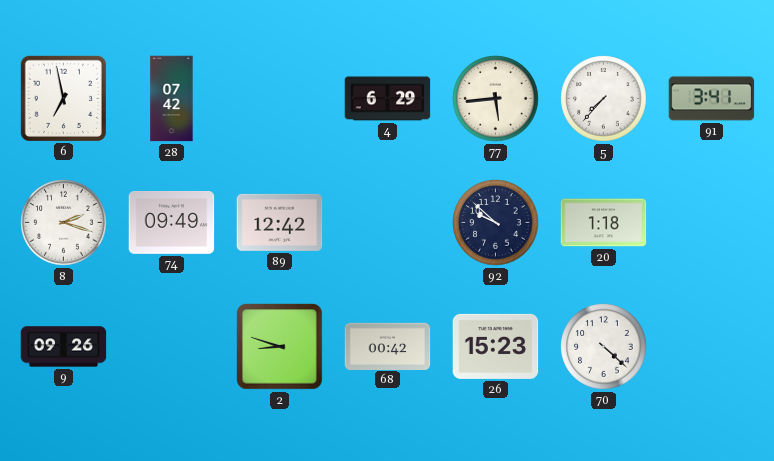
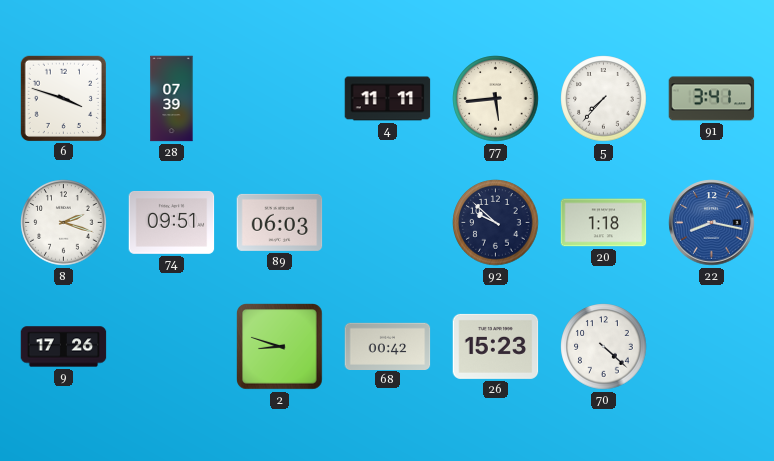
6: 6:58 -> 3:48
28: 07:42 -> 07:39
4: 6:29 -> 11:11
74: 09:49 -> 09:51
89: 12:42 -> 06:03
22: none -> 8:17
9: 09:26 -> 17:26
